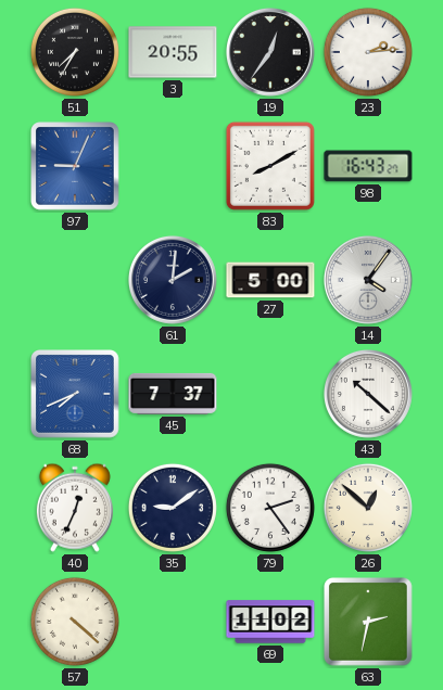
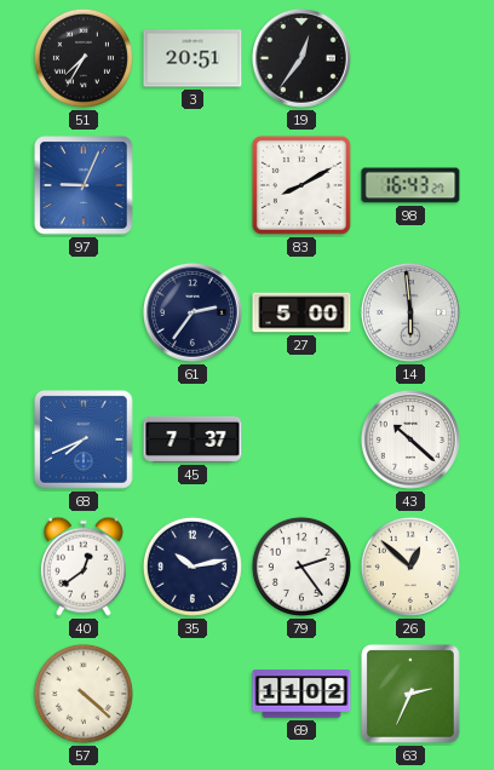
3: 20:55 -> 20:51
23: 2:14 -> none
61: 2:01 -> 2:36
14: 4:06 -> 5:59
40: 12:34 -> 12:39
35: 9:09 -> 10:13
63: 2:32 -> 2:34
